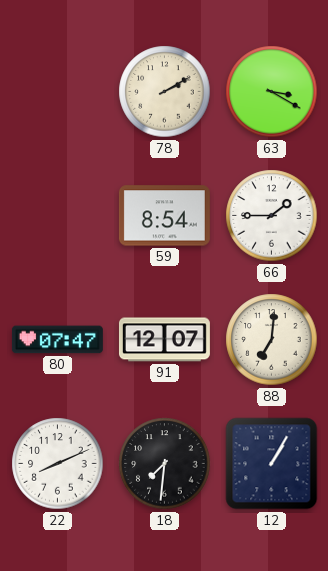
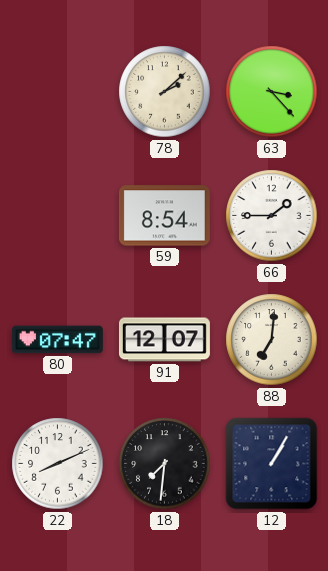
78: 2:10 -> 2:08
63: 3:20 -> 3:23
